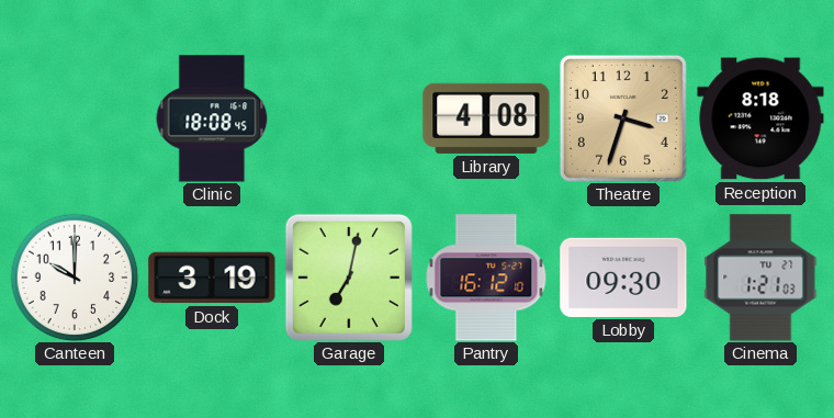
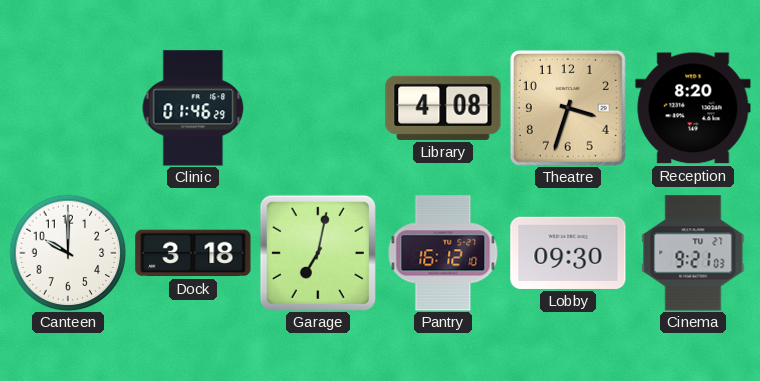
Clinic: 18:08 -> 01:46
Reception: 8:18 -> 8:20
Dock: 3:19 -> 3:18
Cinema: 1:21 -> 9:21
